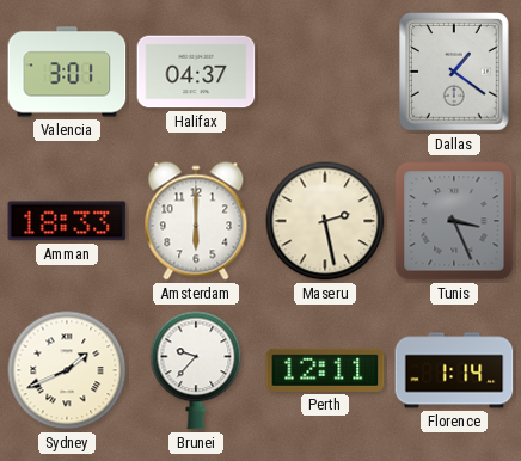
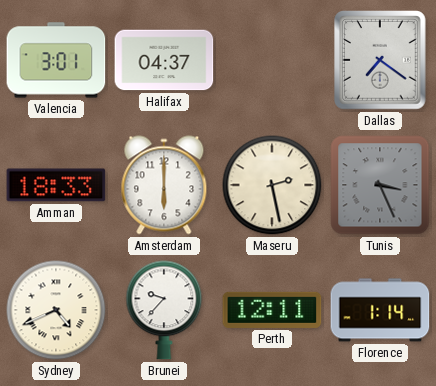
Dallas: 1:21 -> 7:21
Sydney: 1:41 -> 4:41
